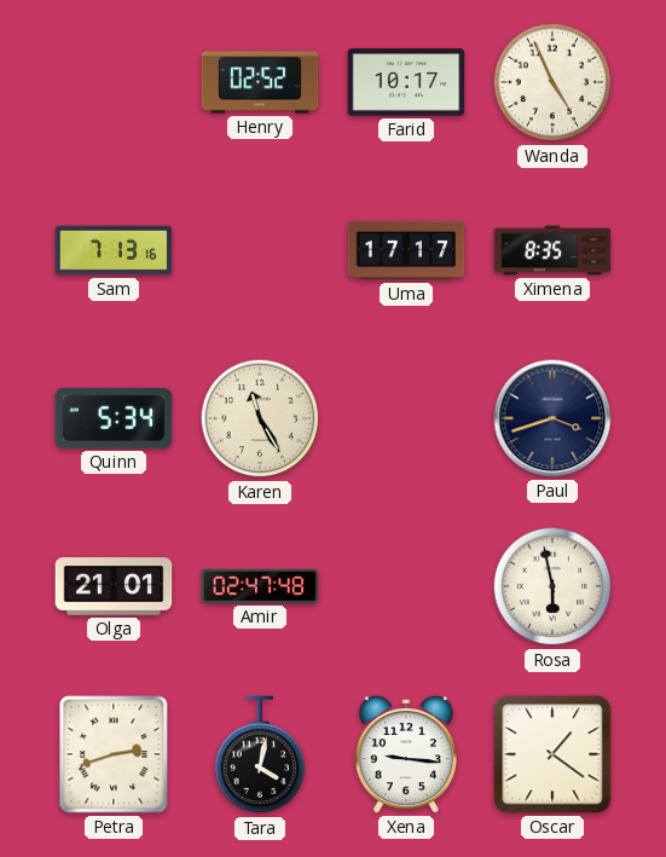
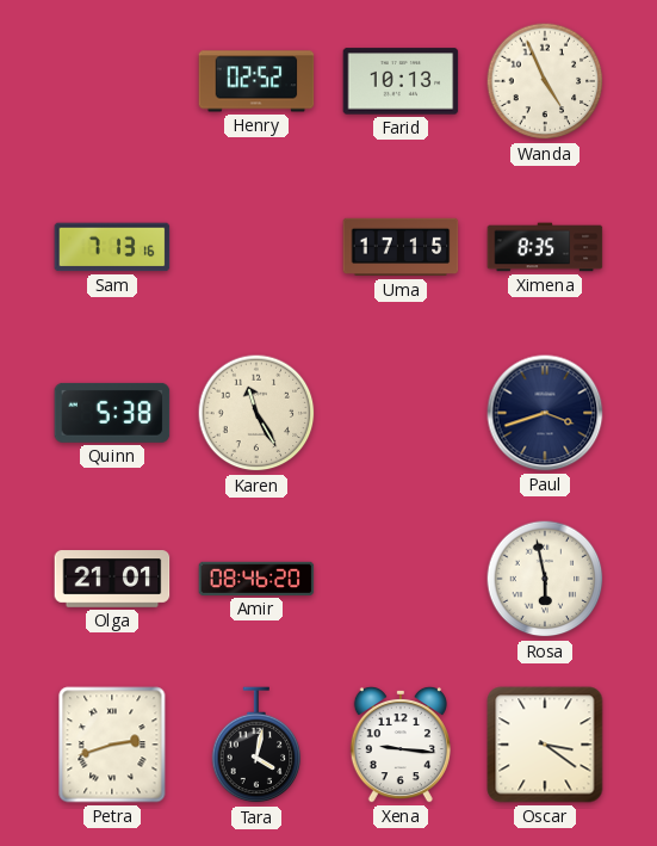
Farid: 10:17 -> 10:13
Uma: 17:17 -> 17:15
Quinn: 5:34 -> 5:38
Amir: 02:47 -> 08:46
Oscar: 1:21 -> 3:21
